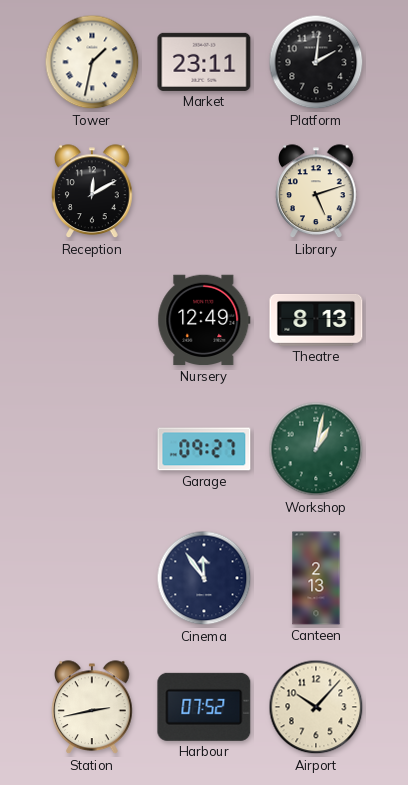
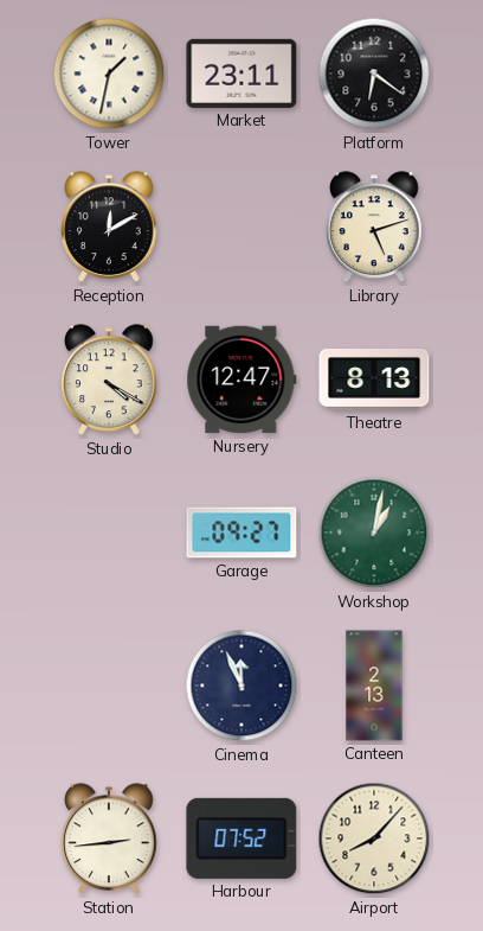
Platform: 2:01 -> 6:21
Studio: none -> 4:20
Nursery: 12:49 -> 12:47
Cinema: 11:54 -> 11:56
Station: 2:43 -> 2:44
Airport: 10:07 -> 8:07
